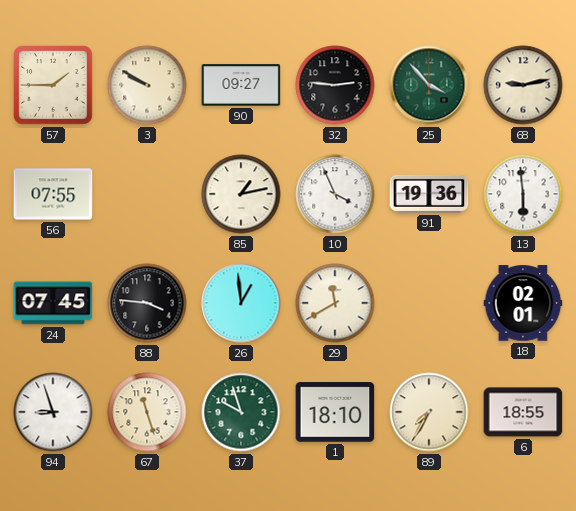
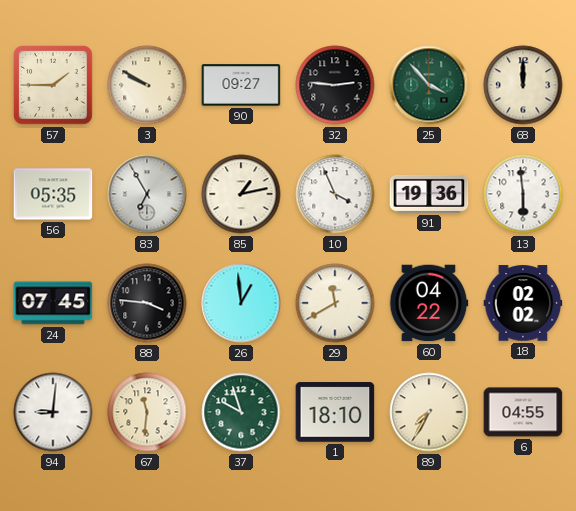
68: 9:13 -> 12:00
56: 07:55 -> 05:35
83: none -> 6:55
60: none -> 04:22
18: 02:01 -> 02:02
94: 8:57 -> 9:01
67: 11:27 -> 11:31
6: 18:55 -> 04:55
